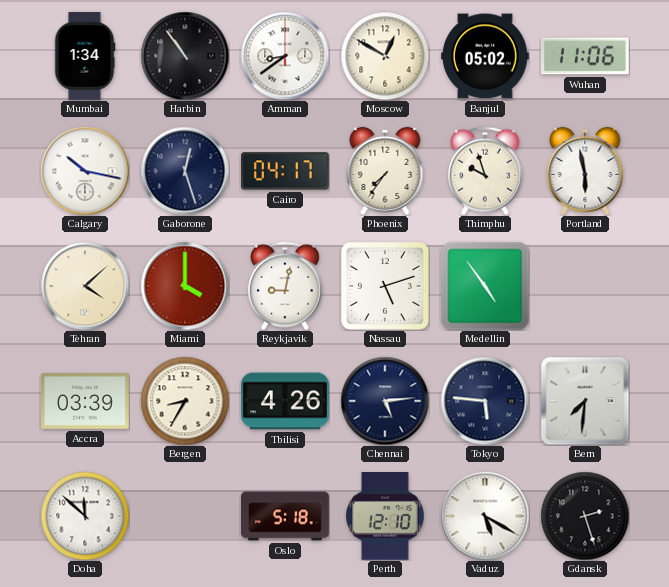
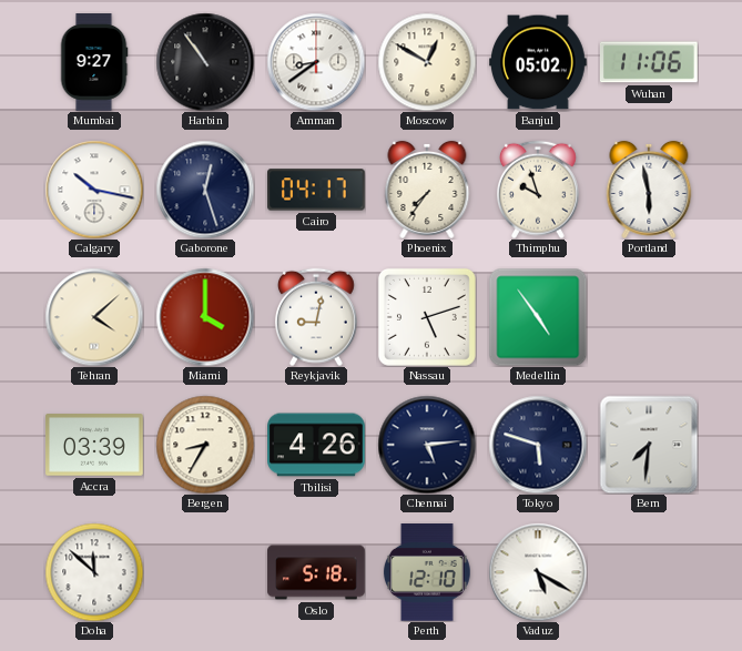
Mumbai: 1:34 -> 9:27
Tokyo: 5:46 -> 5:48
Gdansk: 2:27 -> none
